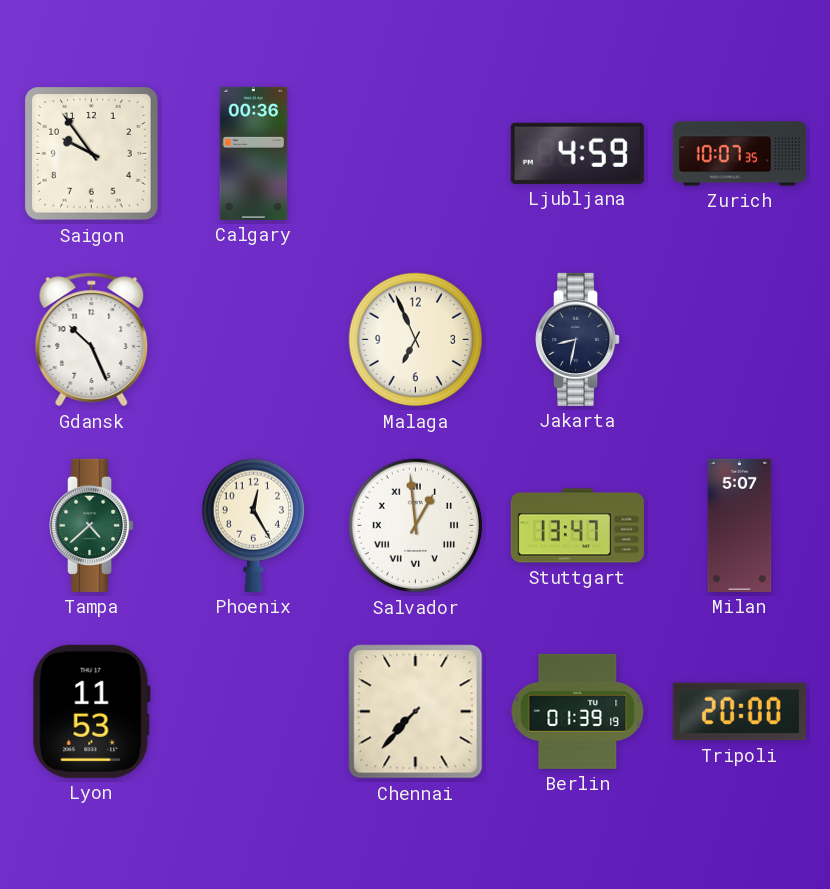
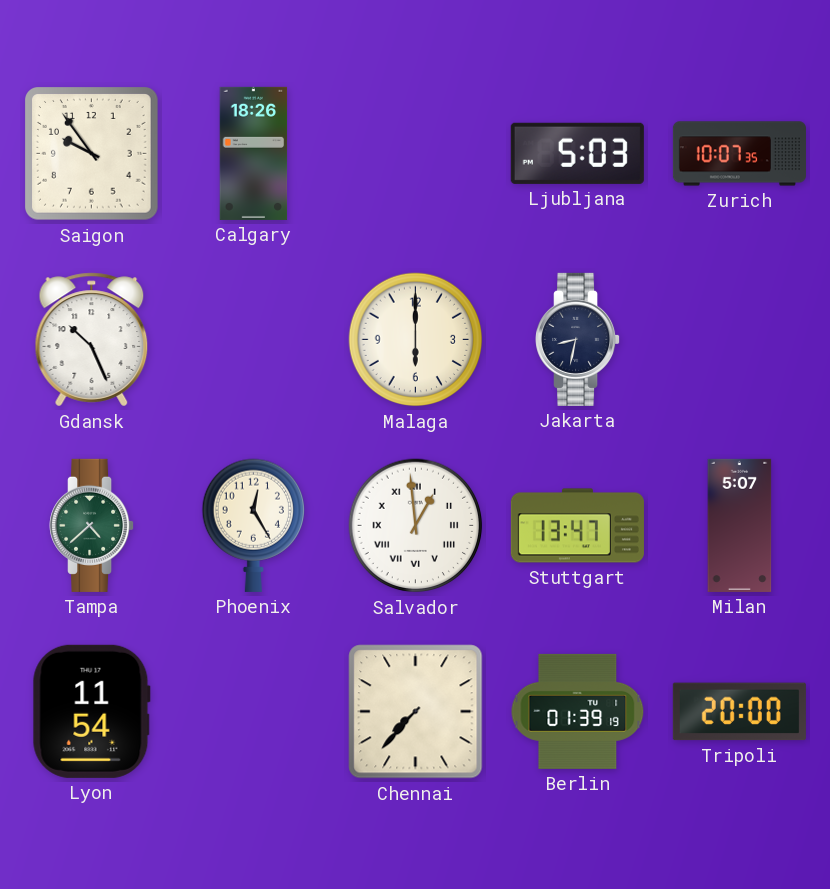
Calgary: 00:36 -> 18:26
Ljubljana: 4:59 -> 5:03
Malaga: 6:56 -> 6:00
Lyon: 11:53 -> 11:54
